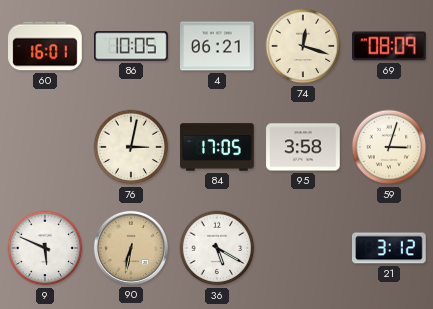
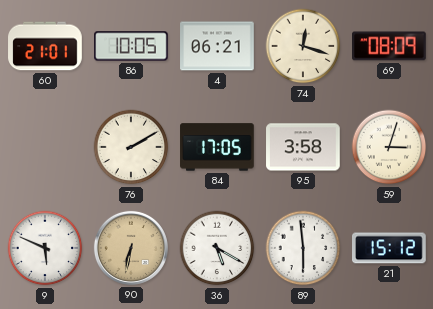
60: 16:01 -> 21:01
76: 3:02 -> 2:10
89: none -> 5:59
21: 3:12 -> 15:12
